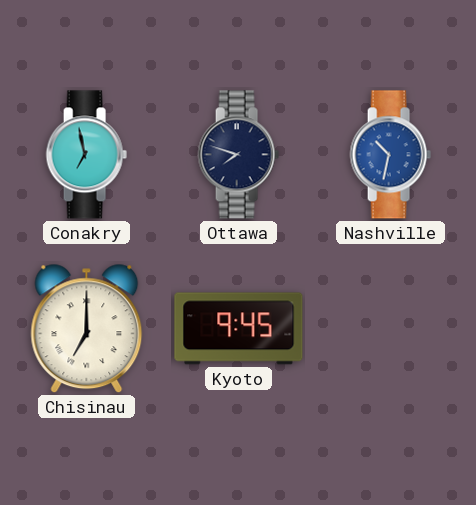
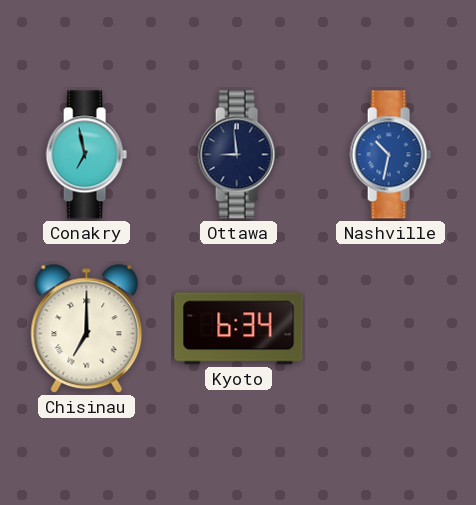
Ottawa: 7:48 -> 8:59
Kyoto: 9:45 -> 6:34
